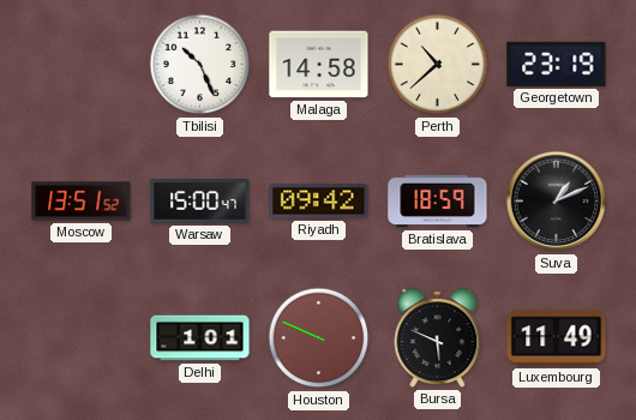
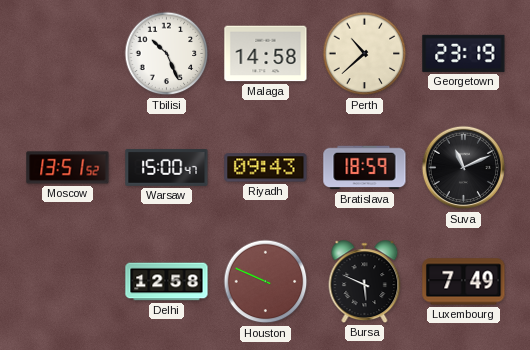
Riyadh: 09:42 -> 09:43
Suva: 1:11 -> 11:11
Delhi: 1:01 -> 12:58
Luxembourg: 11:49 -> 7:49
